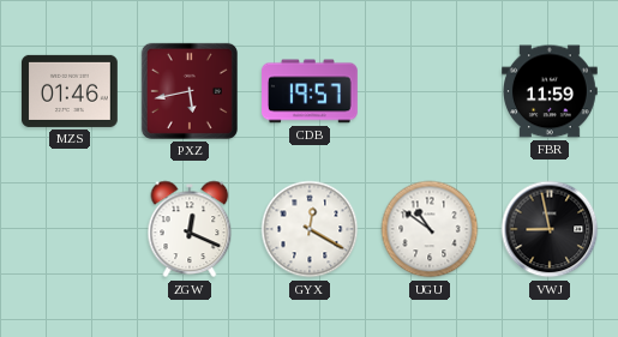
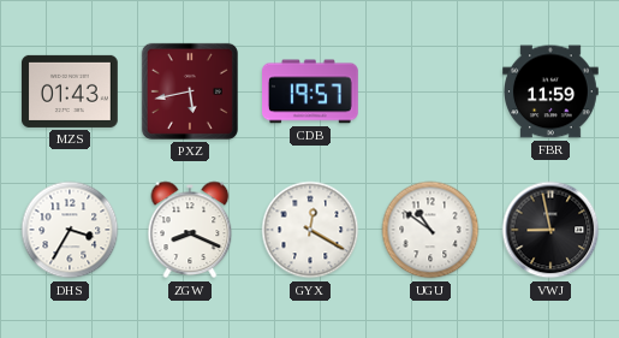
MZS: 01:46 -> 01:43
DHS: none -> 3:35
ZGW: 12:19 -> 8:19
